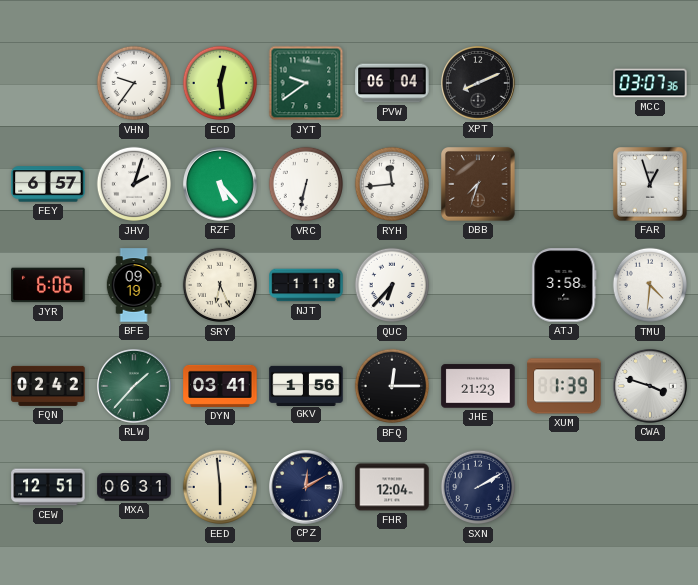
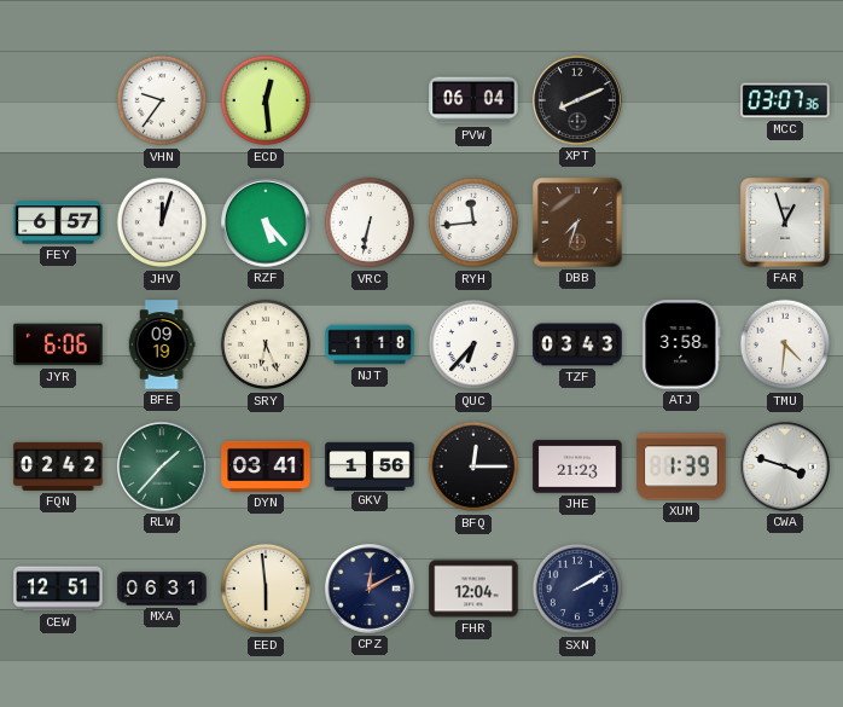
JYT: 9:39 -> none
JHV: 2:03 -> 12:03
TZF: none -> 03:43
